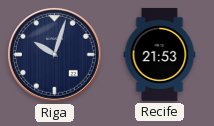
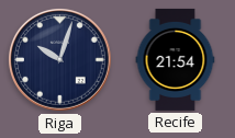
Recife: 21:53 -> 21:54
